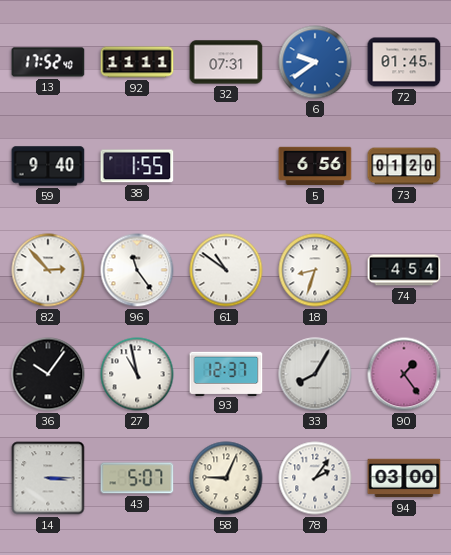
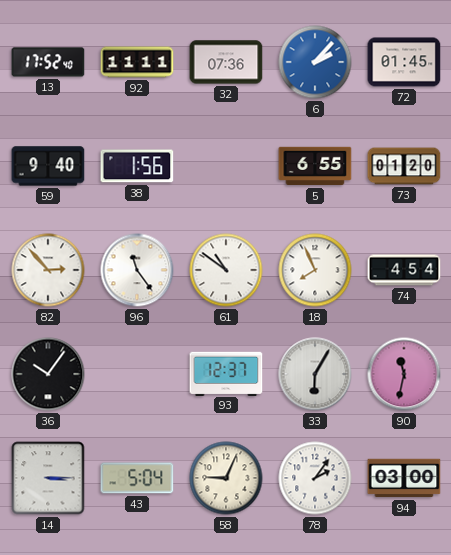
32: 07:31 -> 07:36
6: 9:39 -> 2:07
38: 1:55 -> 1:56
5: 6:56 -> 6:55
18: 8:33 -> 7:56
27: 10:58 -> none
33: 8:05 -> 6:05
90: 1:24 -> 11:32
43: 5:07 -> 5:04
